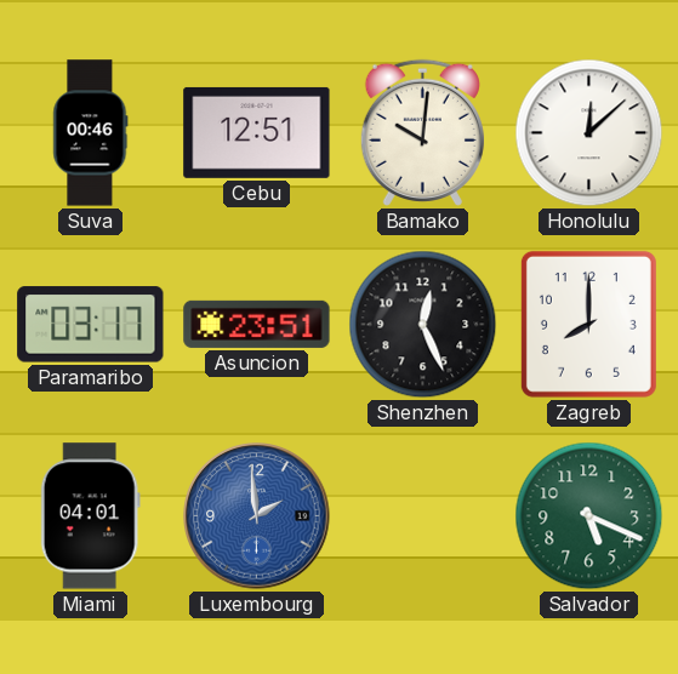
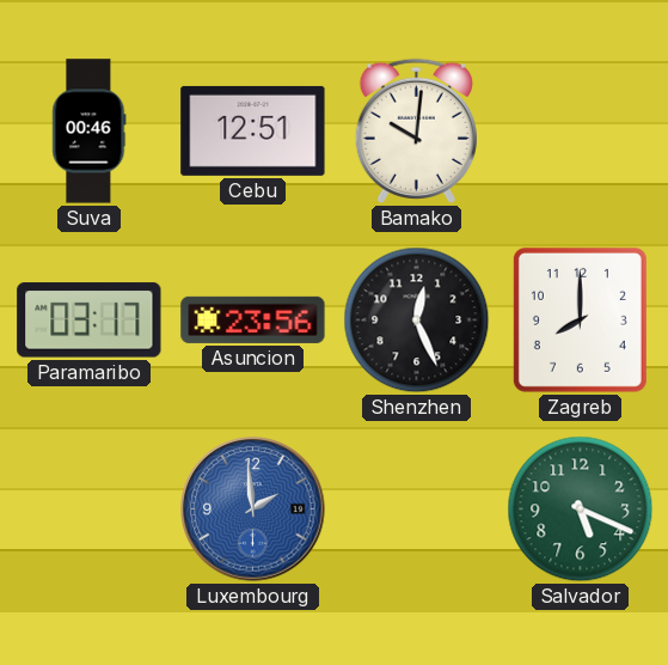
Honolulu: 12:08 -> none
Asuncion: 23:51 -> 23:56
Miami: 04:01 -> none
